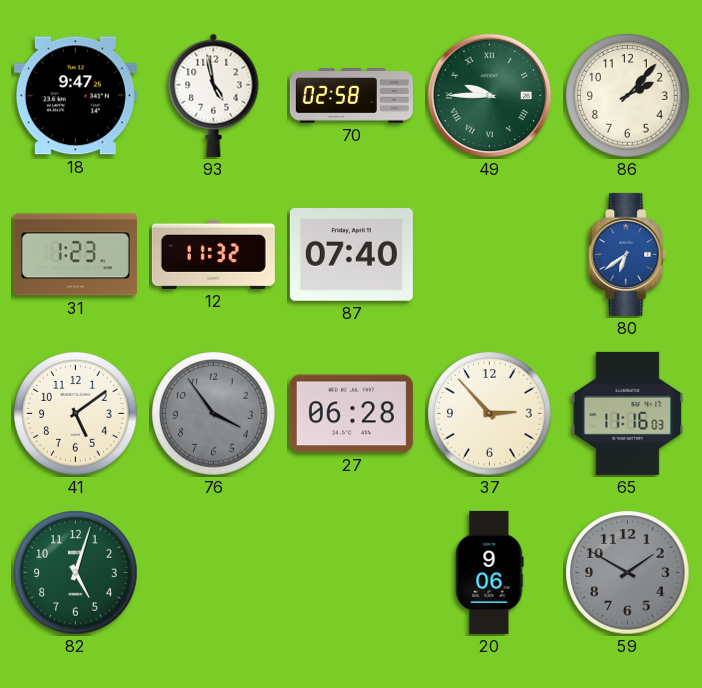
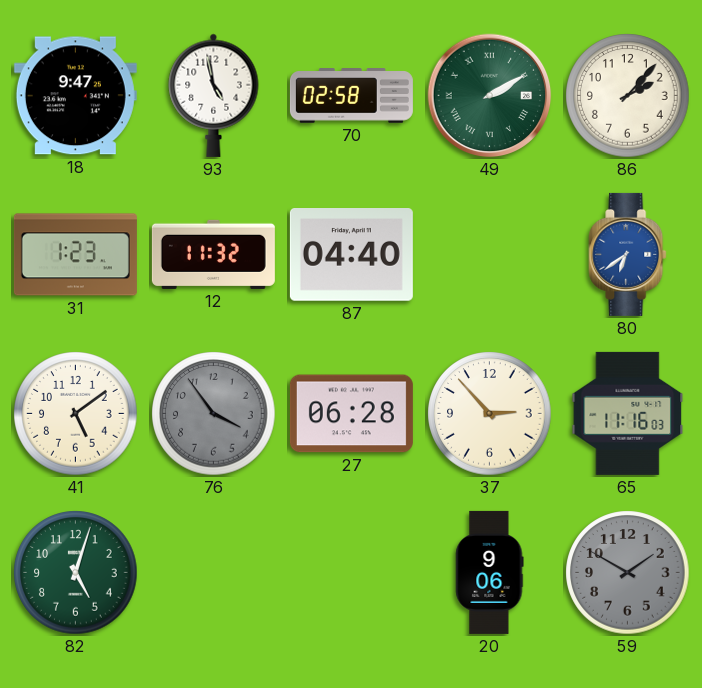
49: 9:45 -> 2:10
87: 07:40 -> 04:40
